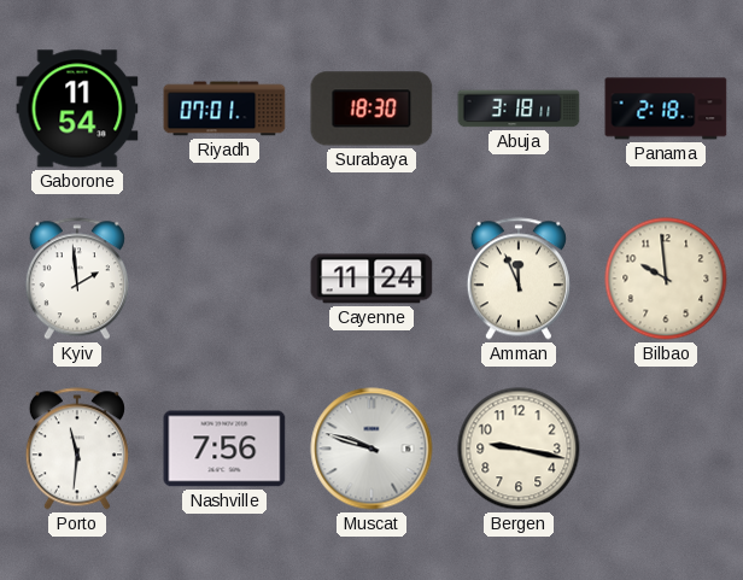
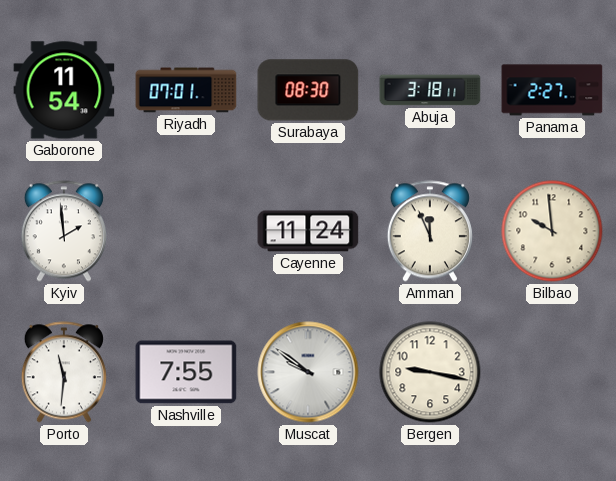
Surabaya: 18:30 -> 08:30
Panama: 2:18 -> 2:27
Nashville: 7:56 -> 7:55
Muscat: 9:48 -> 9:51
